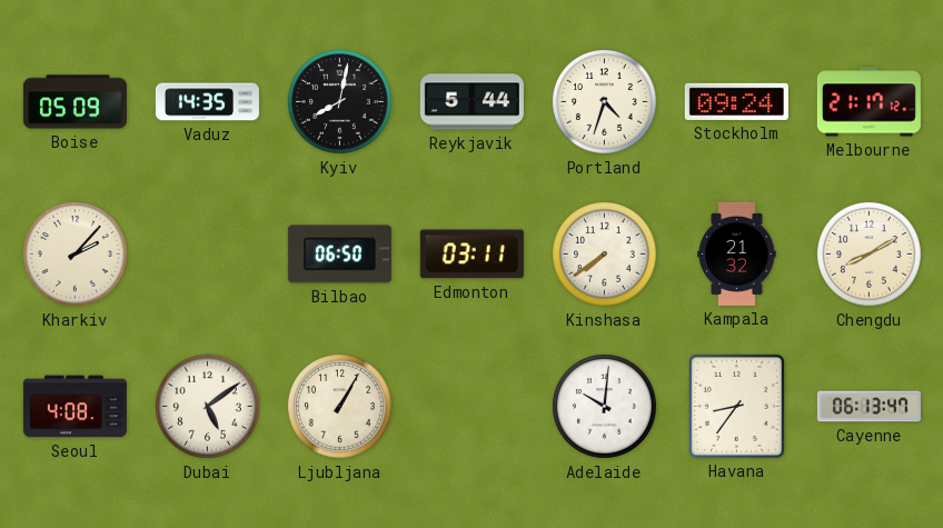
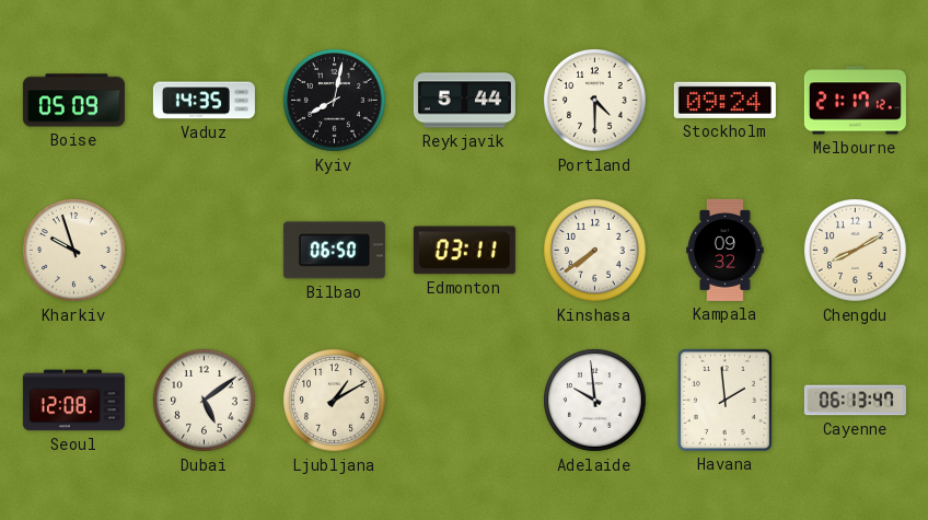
Portland: 4:33 -> 4:30
Kharkiv: 2:07 -> 9:57
Kampala: 21:32 -> 09:32
Seoul: 4:08 -> 12:08
Ljubljana: 1:05 -> 1:10
Adelaide: 10:01 -> 9:59
Havana: 8:36 -> 1:59
